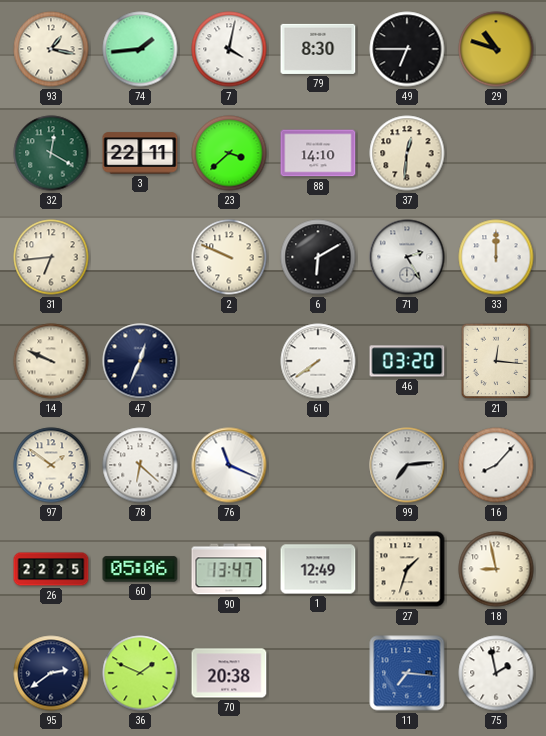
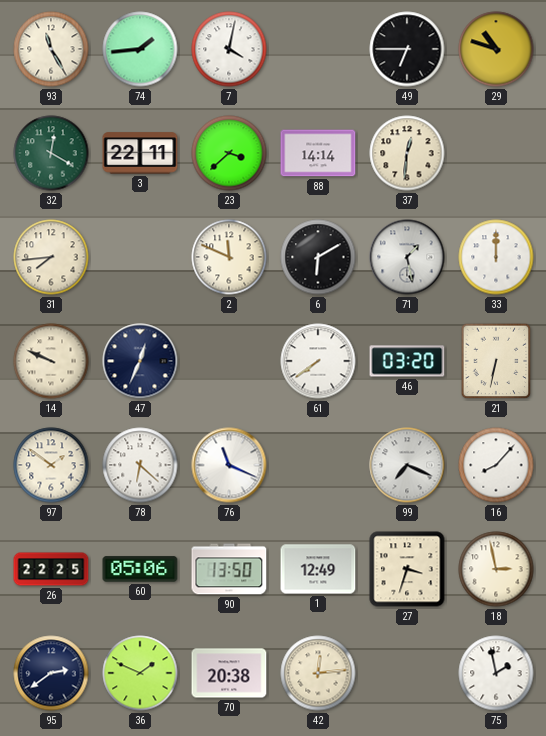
93: 1:17 -> 11:25
79: 8:30 -> none
88: 14:10 -> 14:14
31: 6:44 -> 7:44
2: 9:49 -> 11:49
71: 2:25 -> 1:28
21: 12:16 -> 6:32
99: 7:14 -> 7:19
90: 13:47 -> 13:50
27: 1:33 -> 3:33
18: 8:58 -> 2:58
42: none -> 12:14
11: 7:16 -> none
